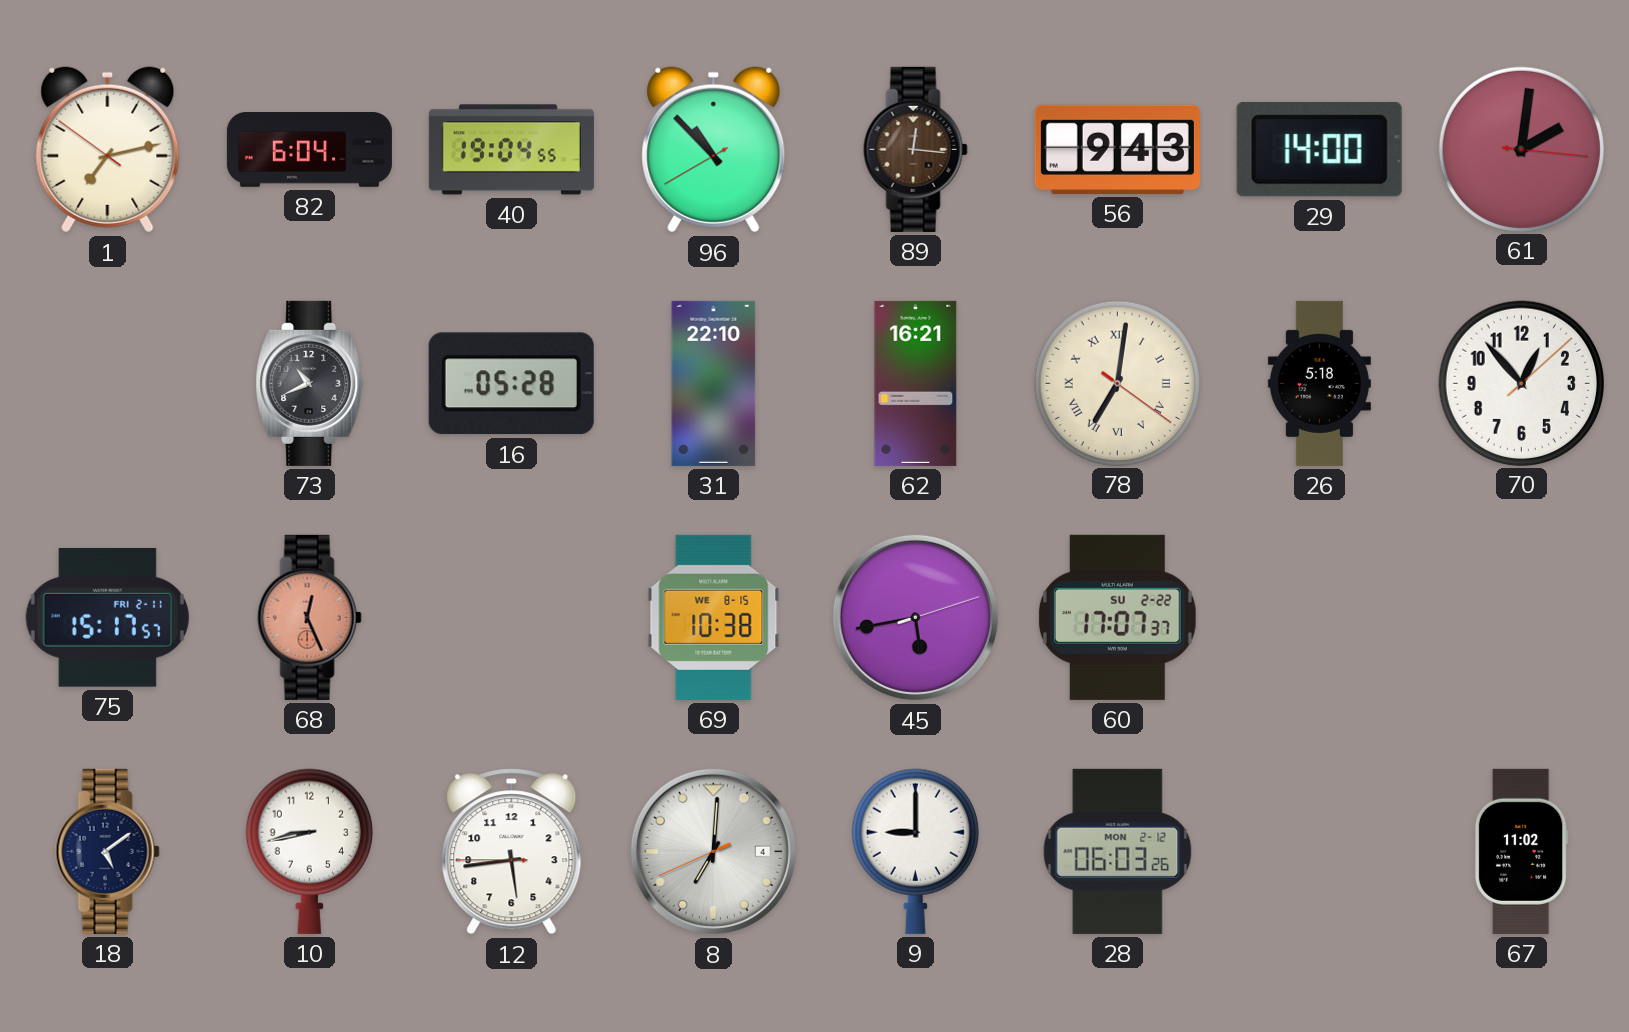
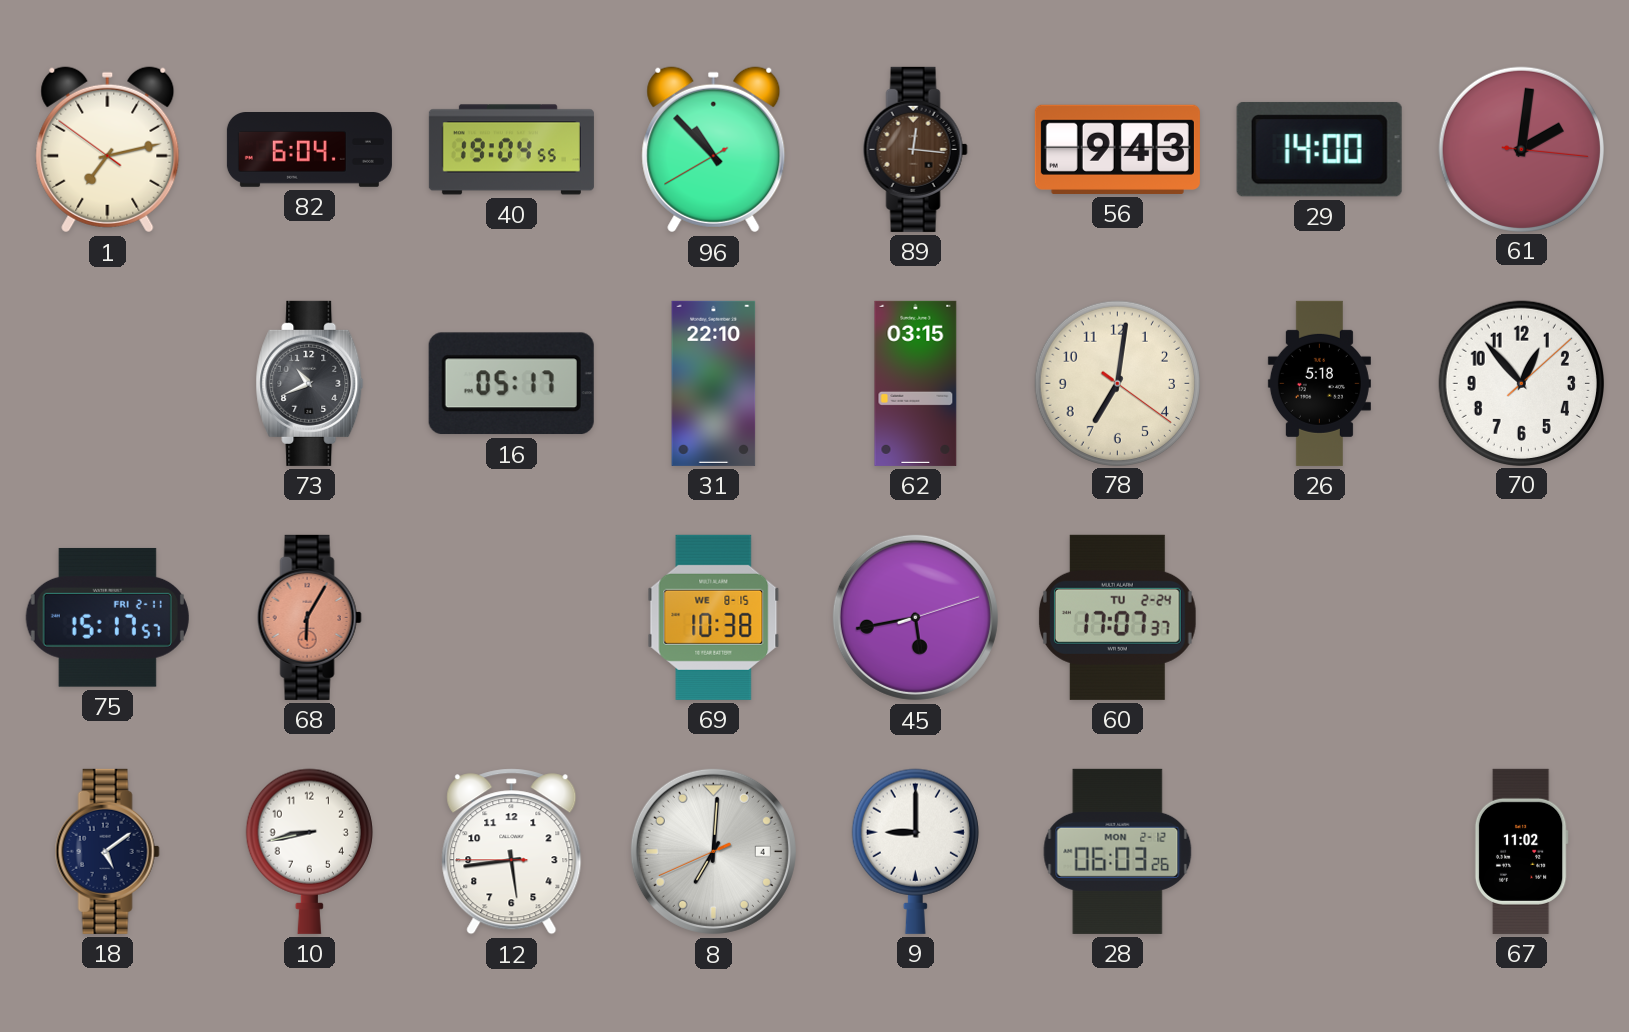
16: 05:28 -> 05:17
62: 16:21 -> 03:15
78 numerals: Roman -> Arabic
68: 12:26 -> 6:05
60 date: SU 2-22 -> TU 2-24
